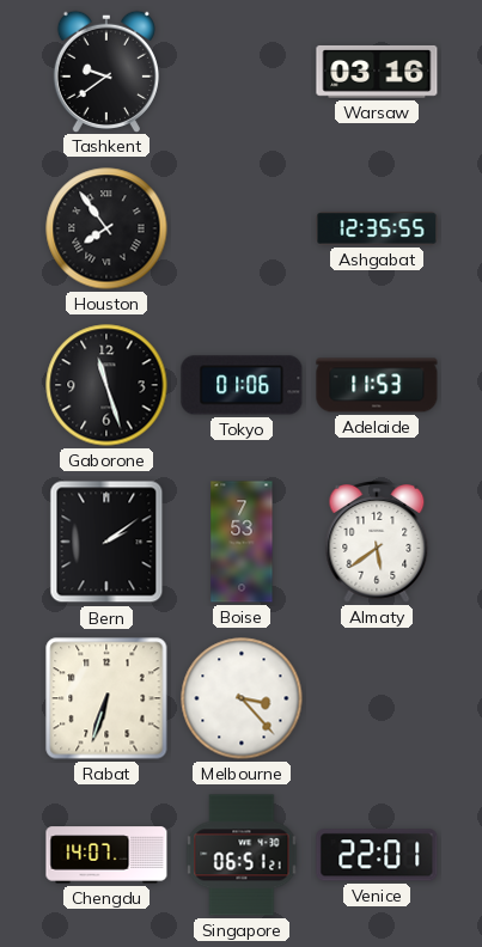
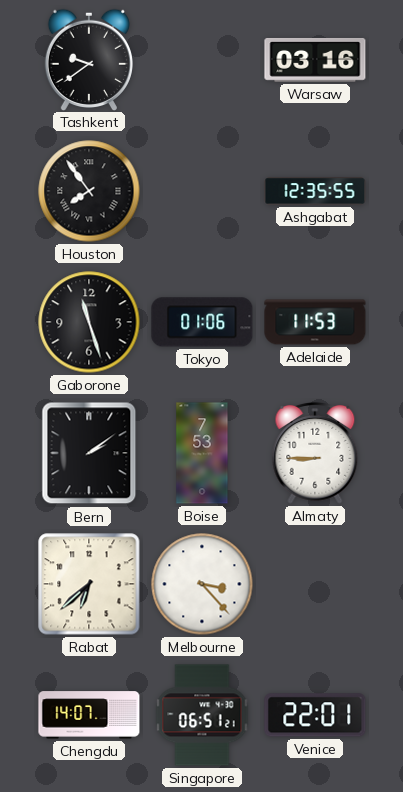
Almaty: 5:39 -> 8:45
Rabat: 6:33 -> 6:38
